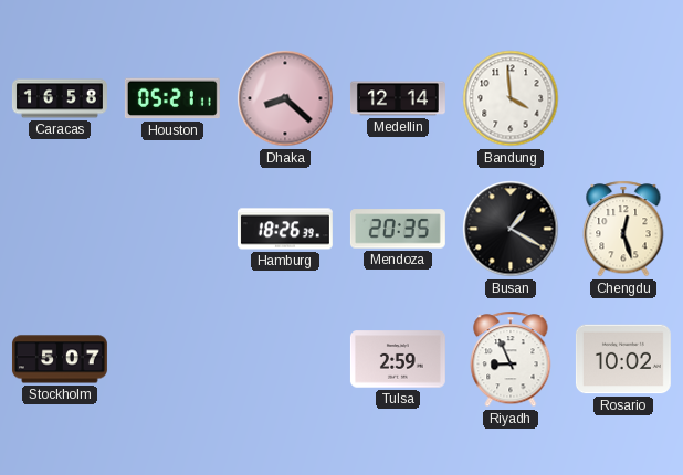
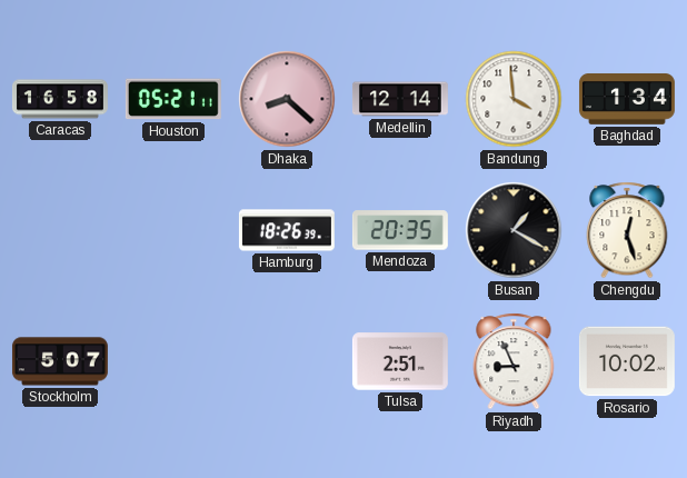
Baghdad: none -> 1:34
Tulsa: 2:59 -> 2:51
